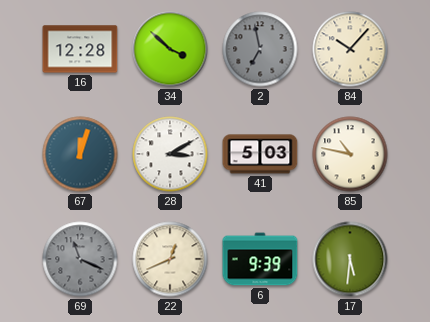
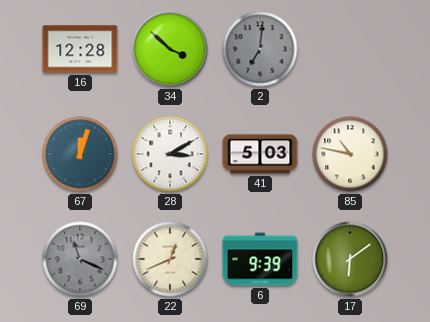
2: 6:58 -> 7:01
84: 10:07 -> none
17: 5:31 -> 6:09
